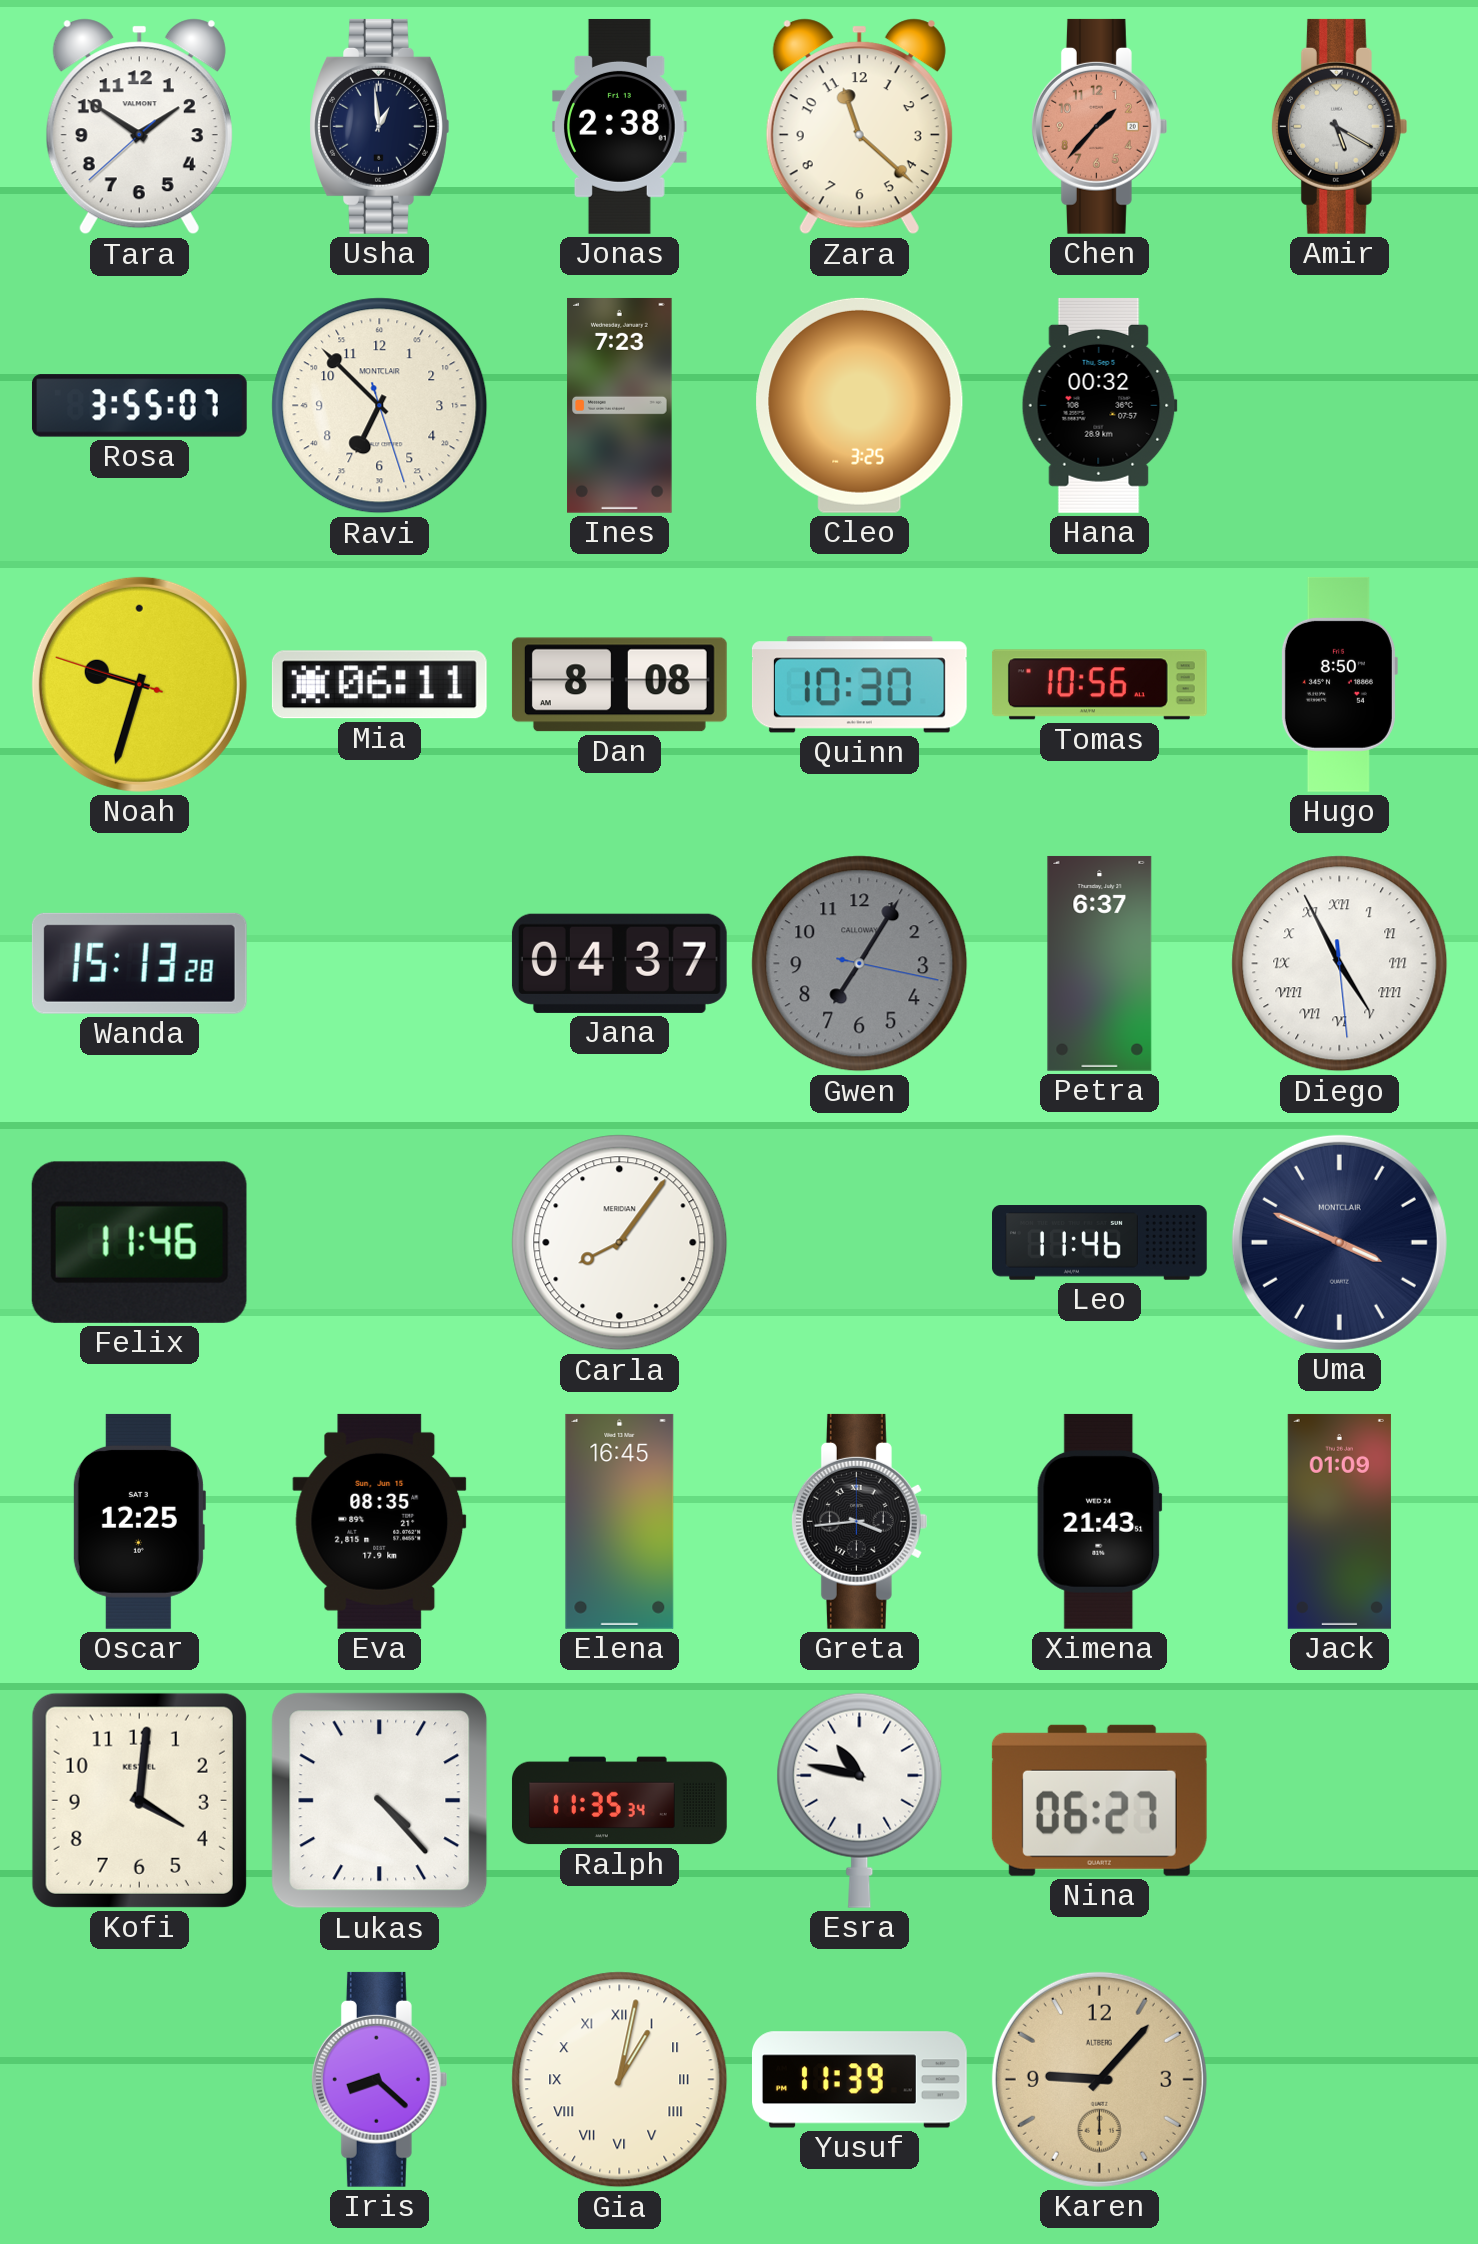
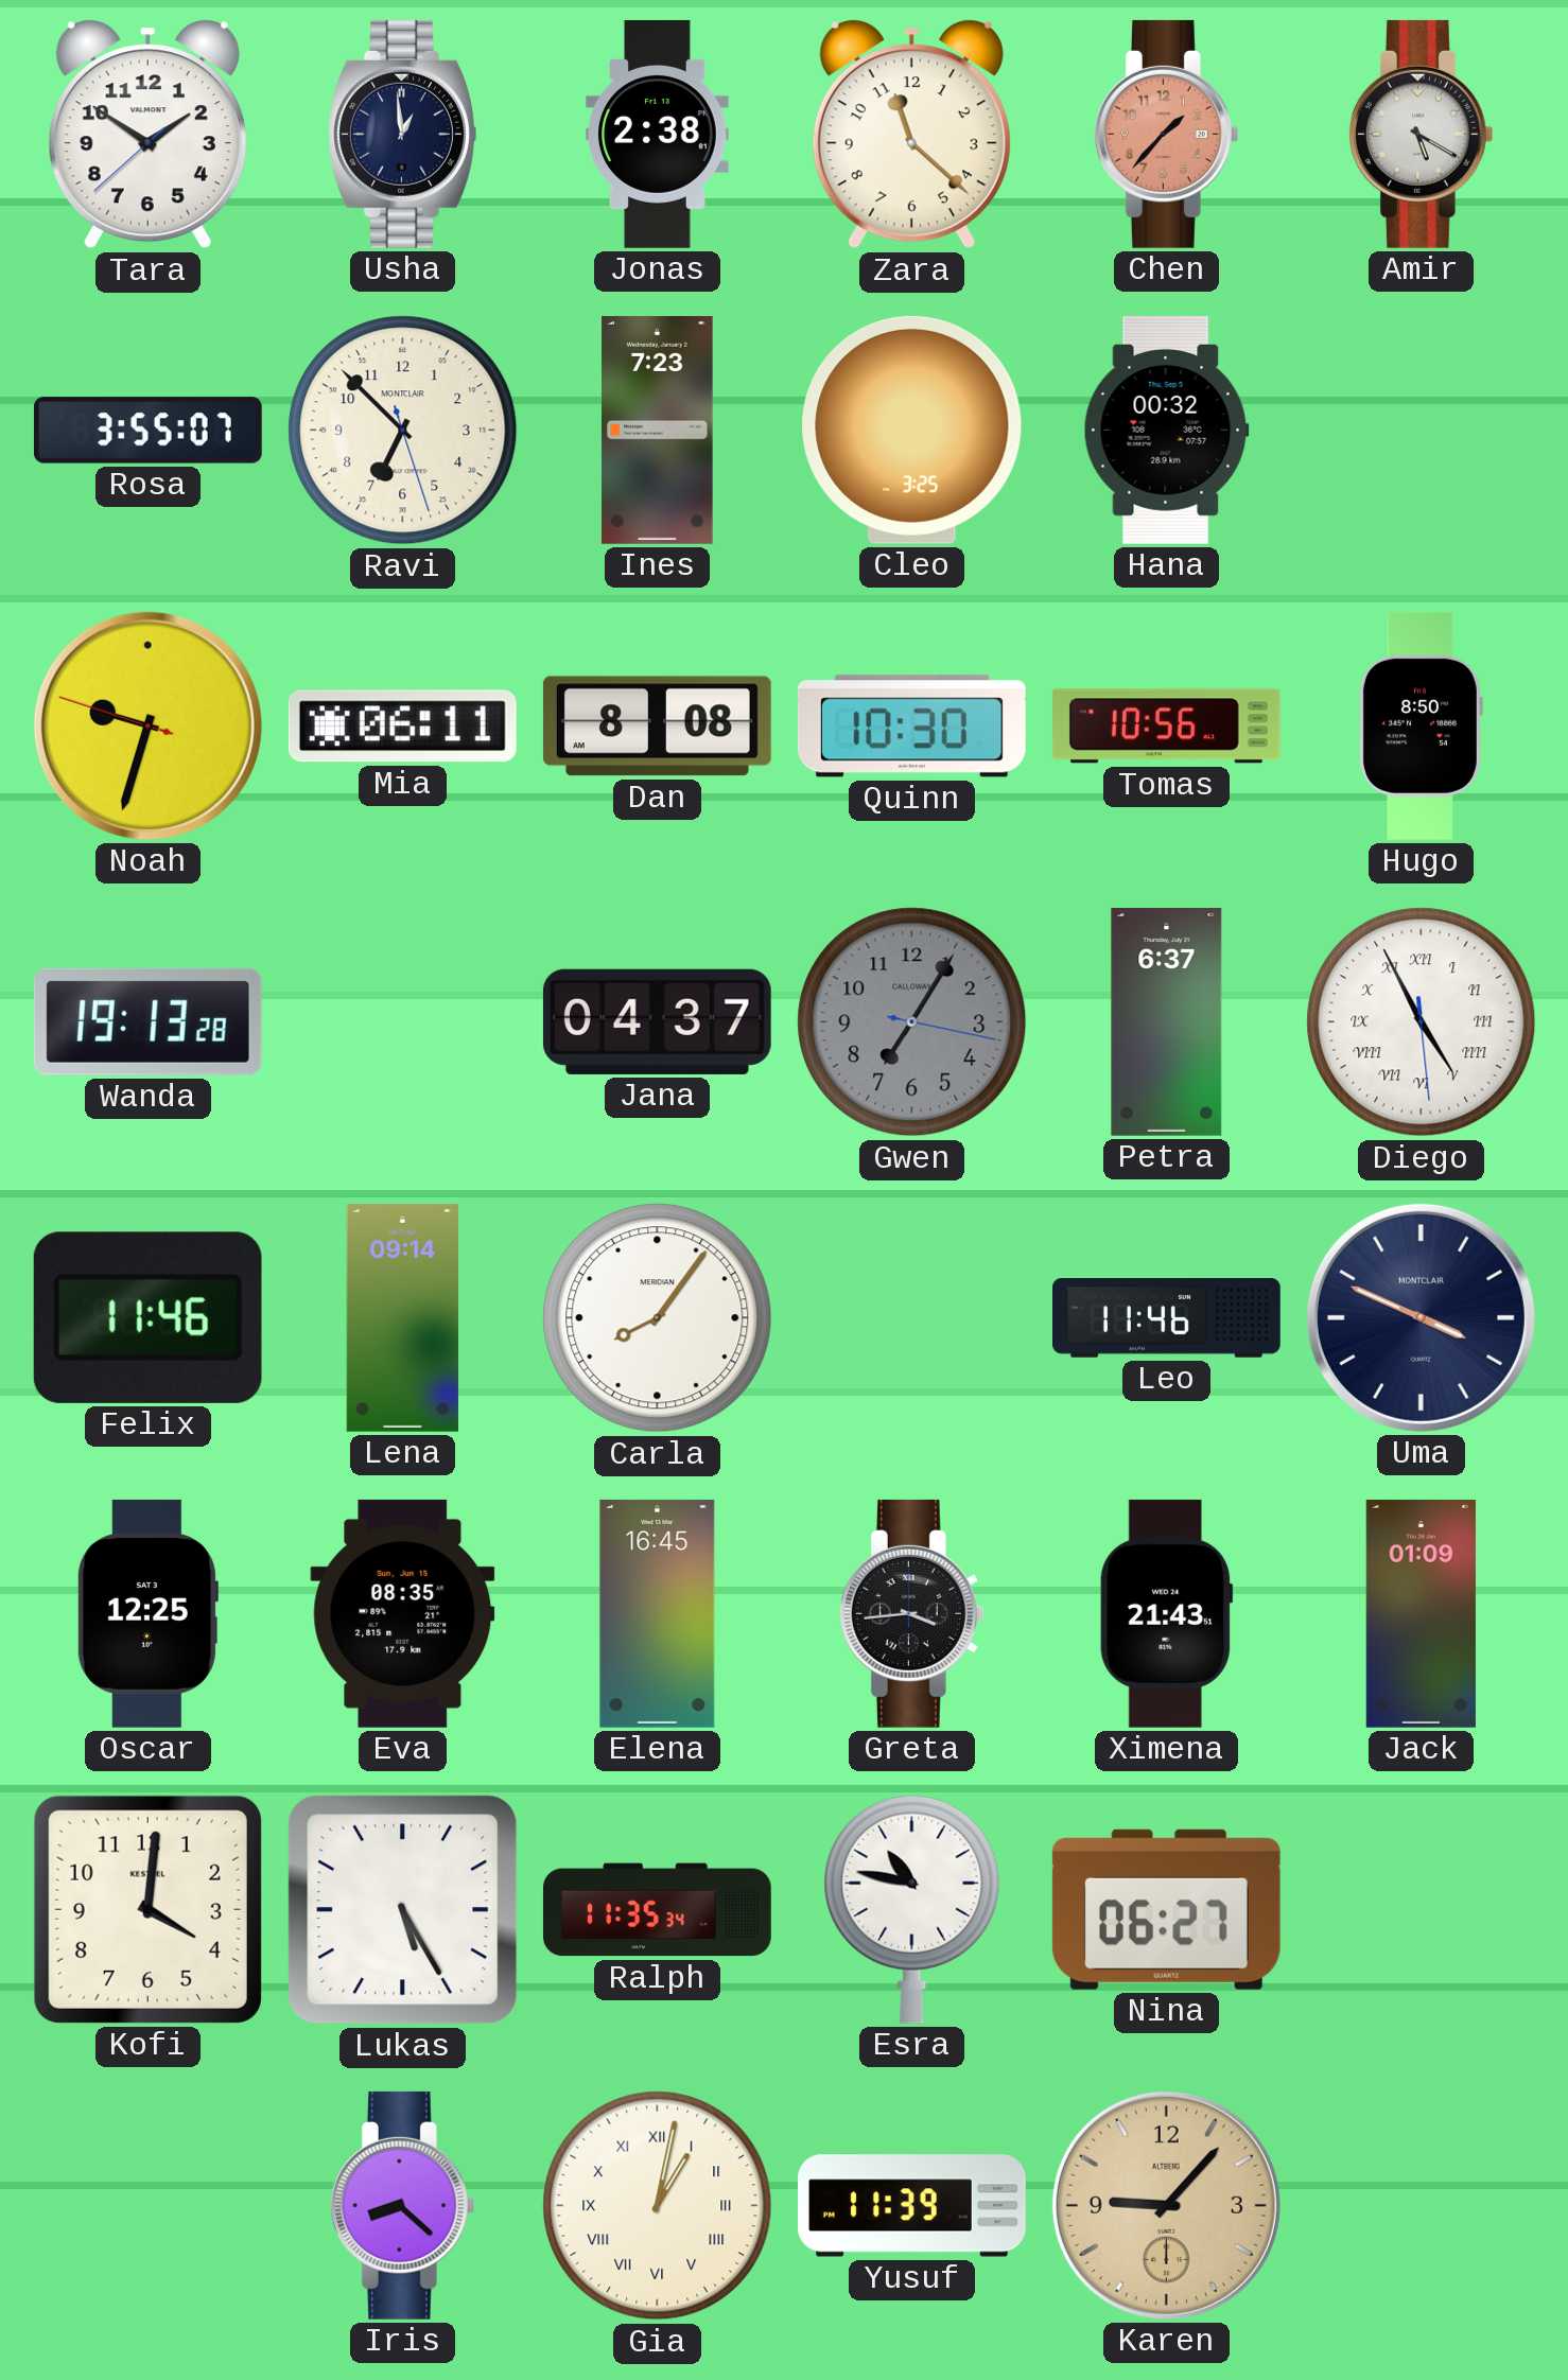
Wanda: 15:13 -> 19:13
Lena: none -> 09:14
Lukas: 4:23 -> 5:25
